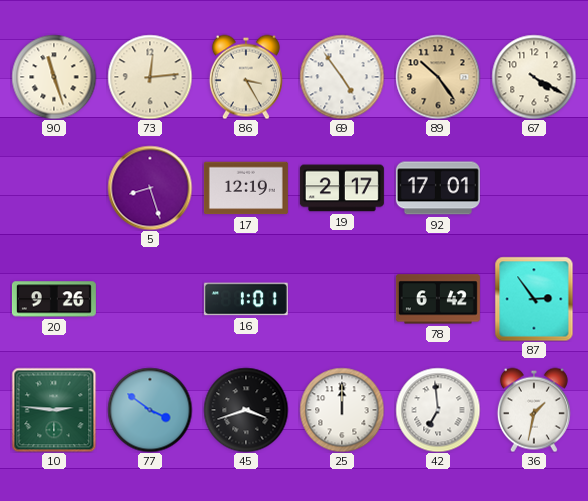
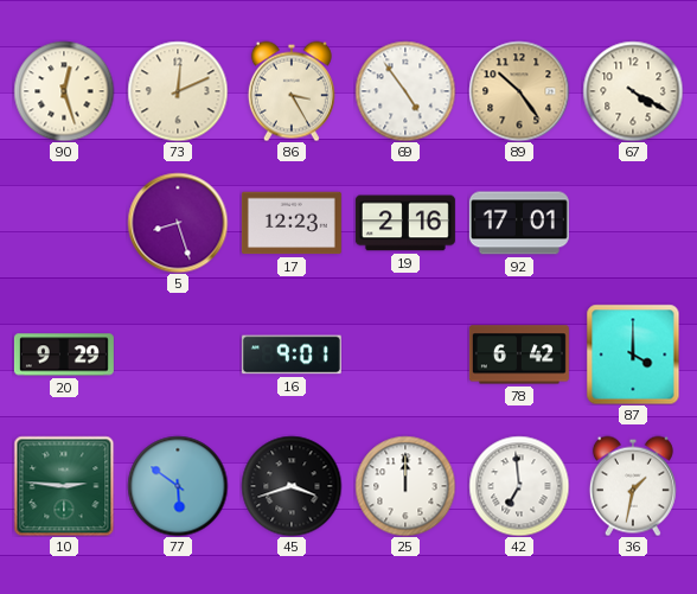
90: 11:27 -> 12:27
73: 12:14 -> 12:11
17: 12:19 -> 12:23
19: 2:17 -> 2:16
20: 9:26 -> 9:29
16: 1:01 -> 9:01
87: 2:54 -> 4:00
77: 3:51 -> 5:51
